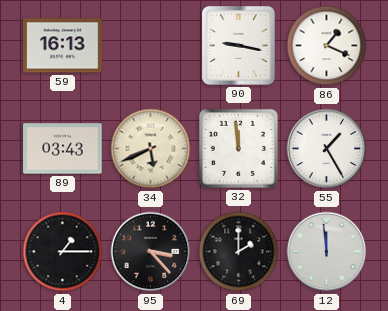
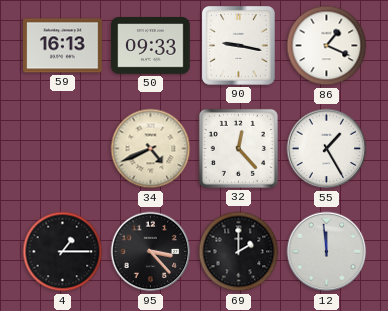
50: none -> 09:33
89: 03:43 -> none
34: 5:41 -> 4:41
32: 11:59 -> 12:23
